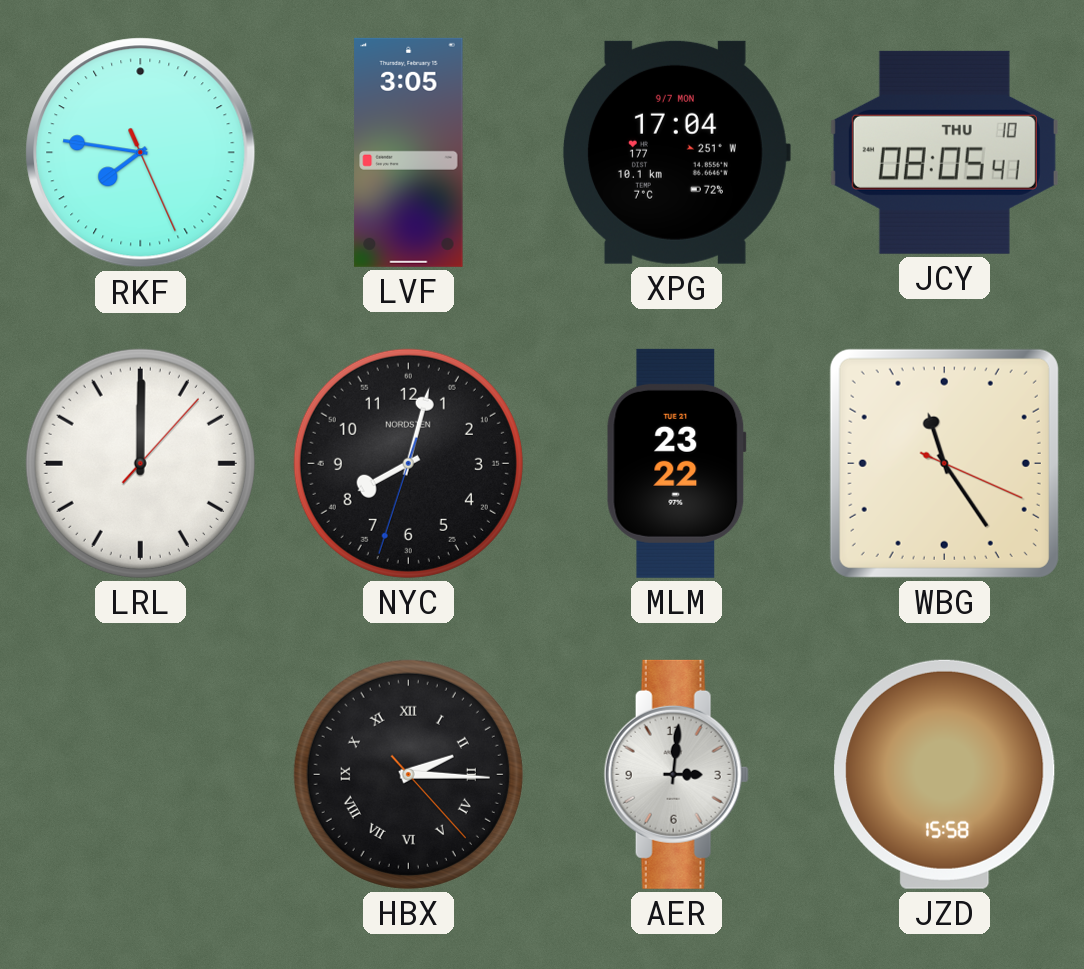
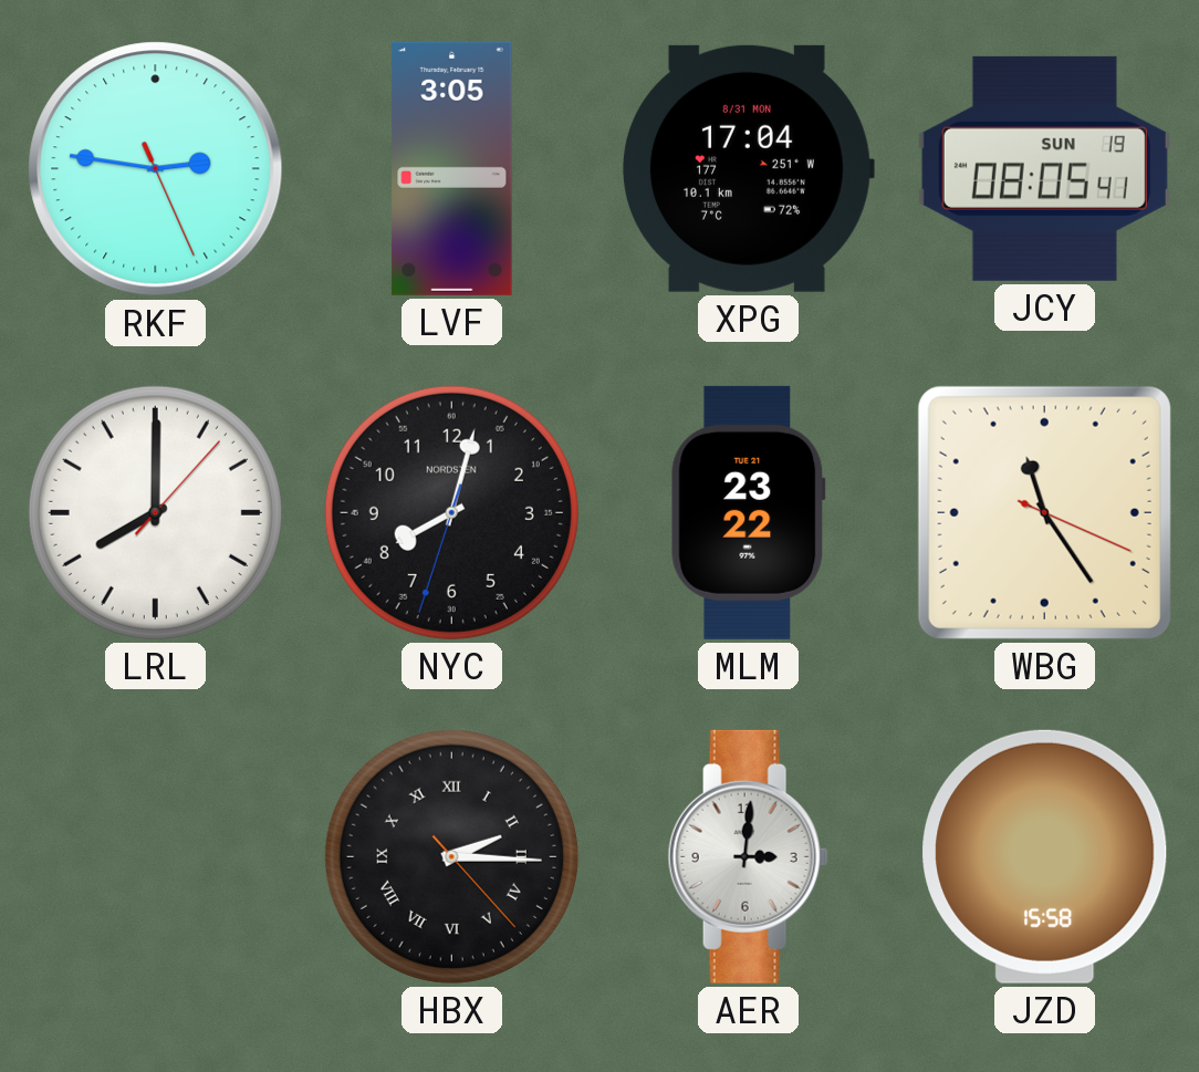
RKF: 7:46 -> 2:46
XPG date: 9/7 MON -> 8/31 MON
JCY date: THU 10 -> SUN 19
LRL: 12:00 -> 8:00
